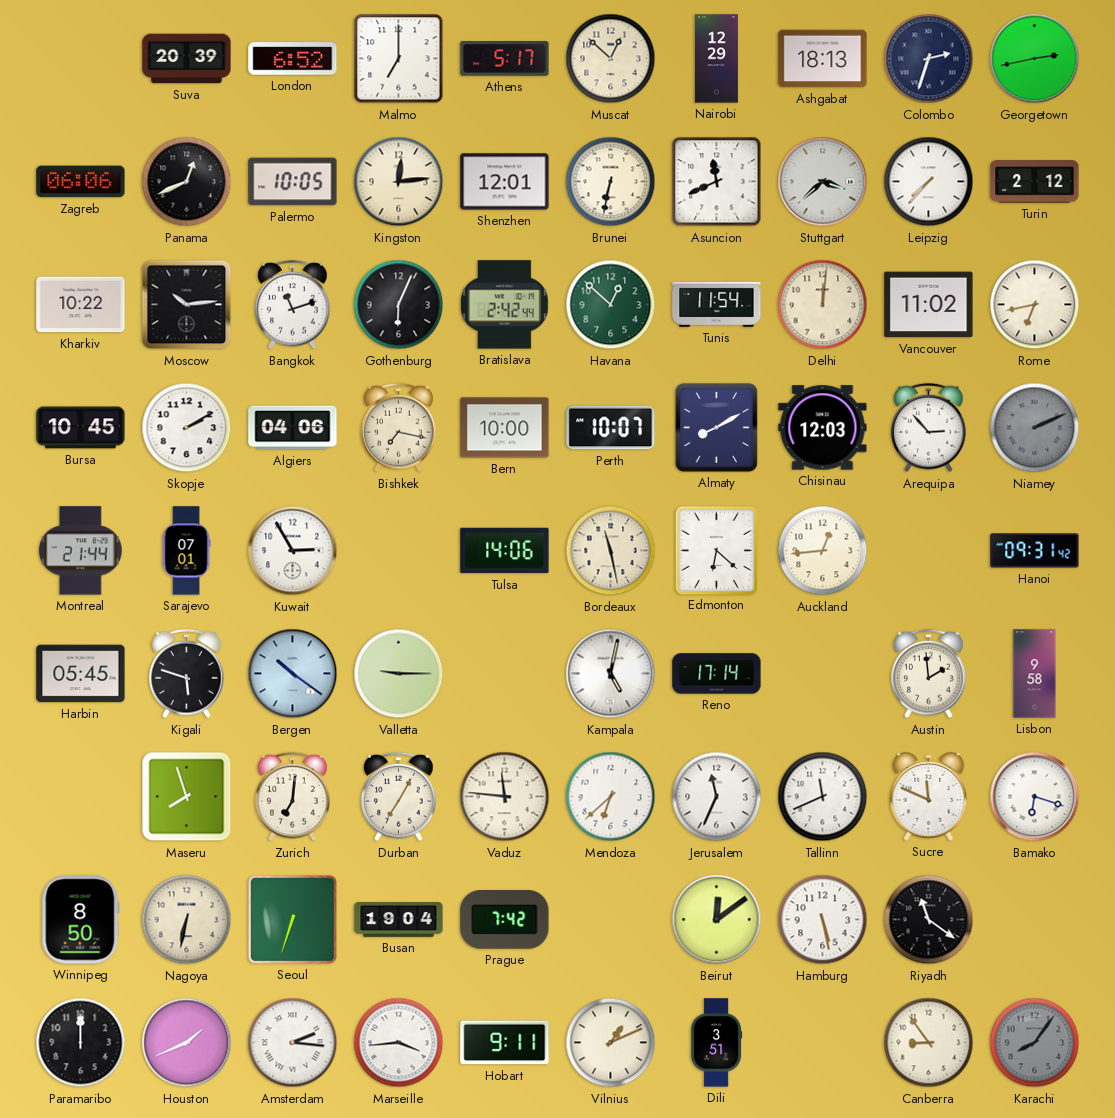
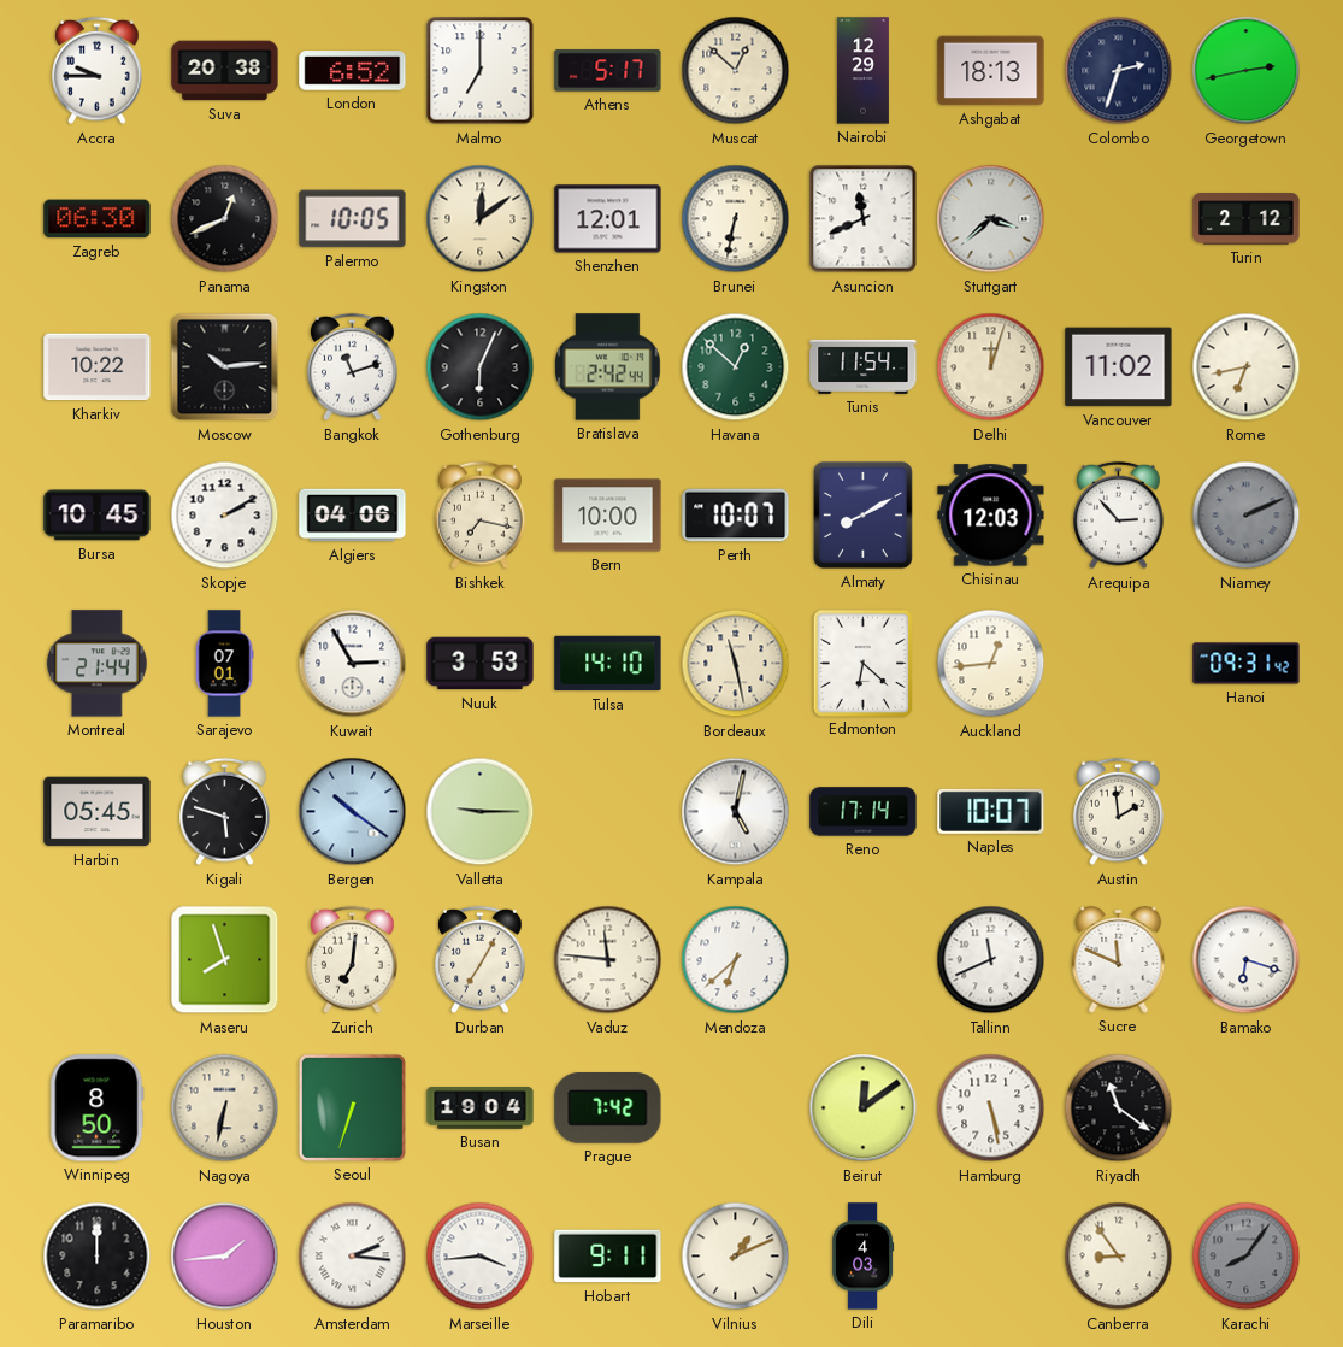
Accra: none -> 9:45
Suva: 20:39 -> 20:38
Zagreb: 06:06 -> 06:30
Kingston: 12:14 -> 12:09
Leipzig: 7:37 -> none
Delhi: 12:01 -> 12:03
Nuuk: none -> 3:53
Tulsa: 14:06 -> 14:10
Naples: none -> 10:07
Lisbon: 9:58 -> none
Jerusalem: 11:34 -> none
Houston: 1:41 -> 1:44
Dili: 3:51 -> 4:03
